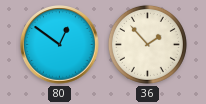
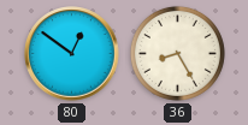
36: 1:53 -> 8:25
